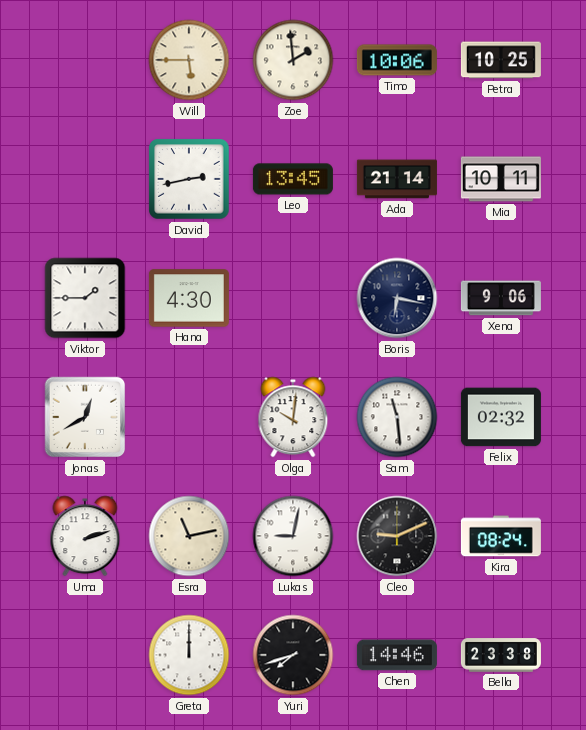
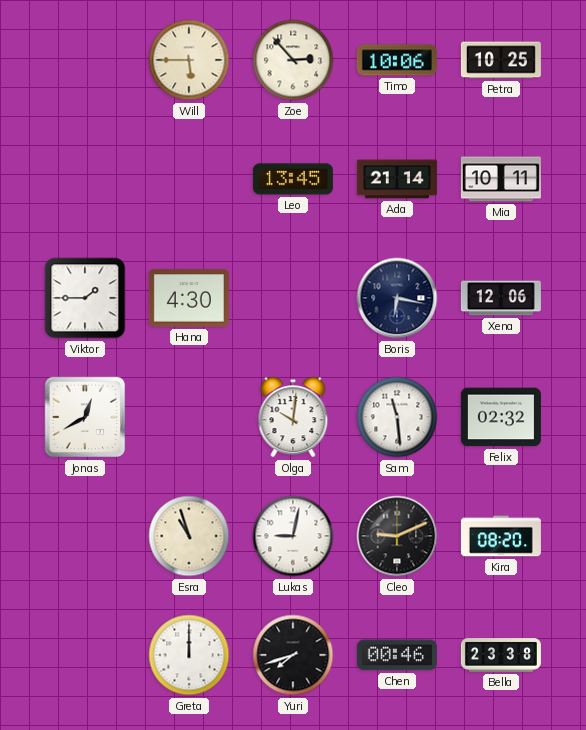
Zoe: 1:59 -> 2:53
David: 2:43 -> none
Xena: 9:06 -> 12:06
Uma: 2:12 -> none
Esra: 11:13 -> 10:57
Kira: 08:24 -> 08:20
Chen: 14:46 -> 00:46
